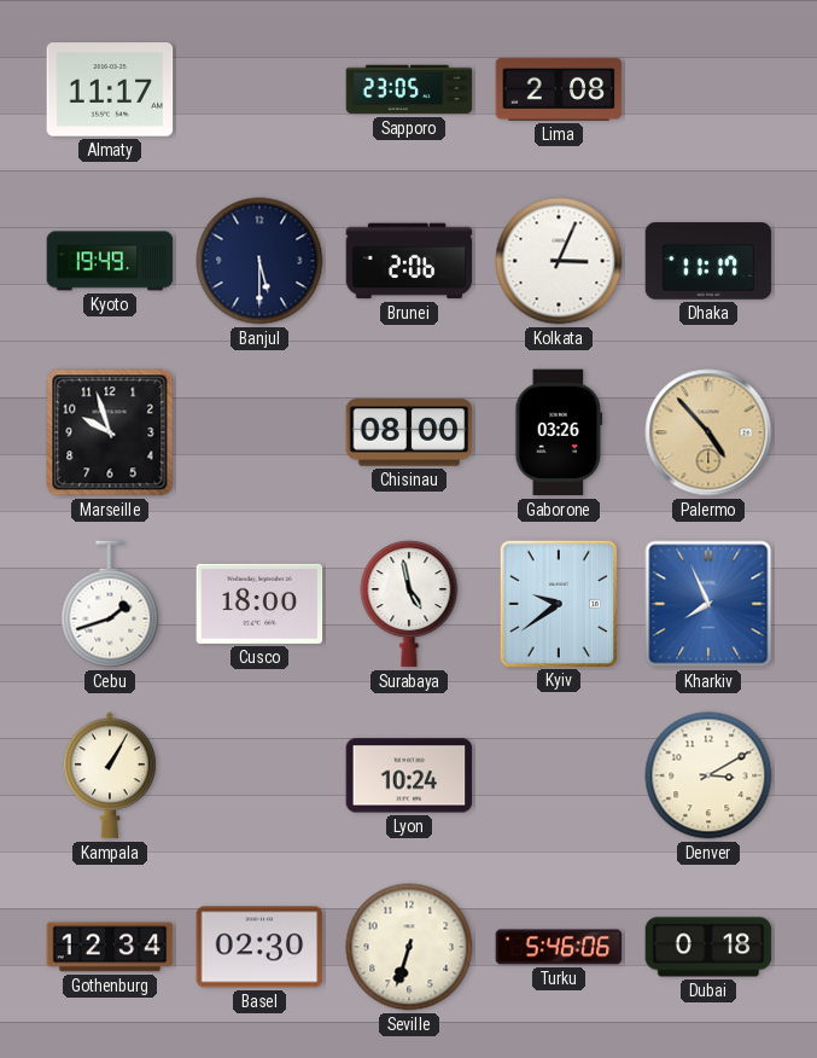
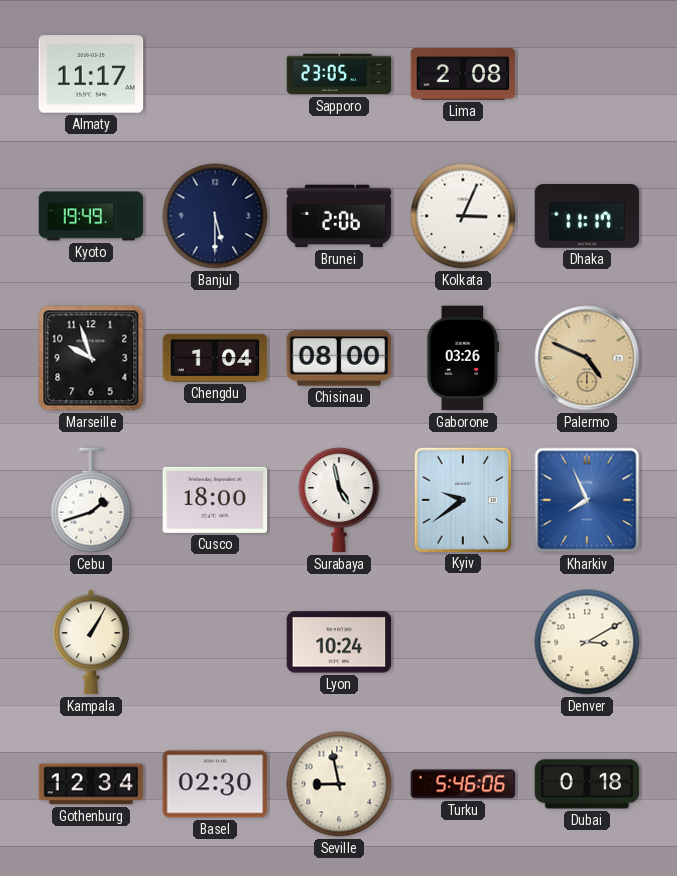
Chengdu: none -> 1:04
Palermo: 4:53 -> 4:49
Seville: 6:33 -> 8:58
